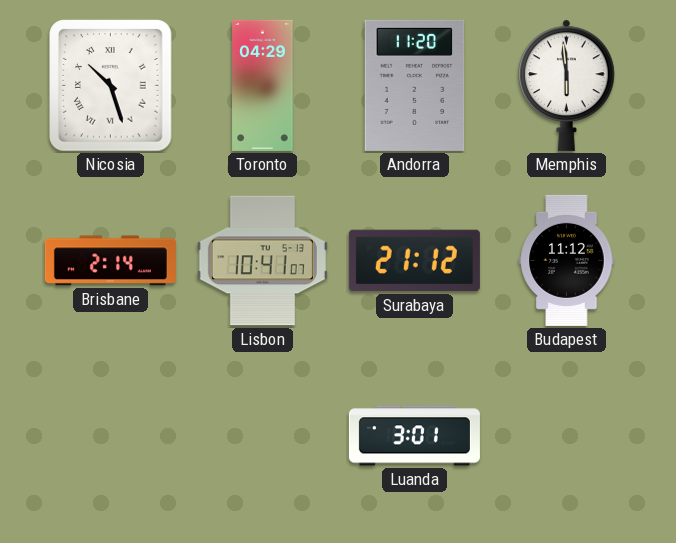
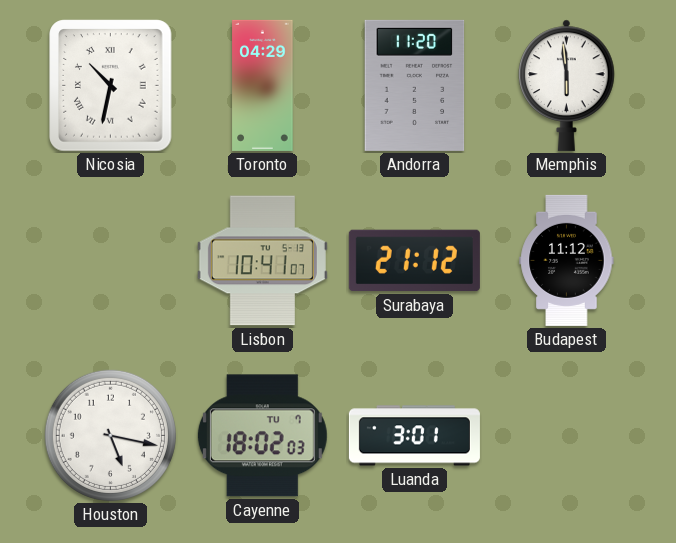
Nicosia: 10:27 -> 10:32
Brisbane: 2:14 -> none
Houston: none -> 5:17
Cayenne: none -> 18:02
